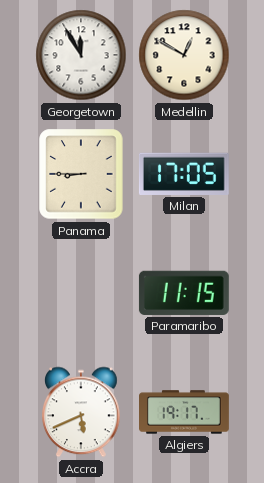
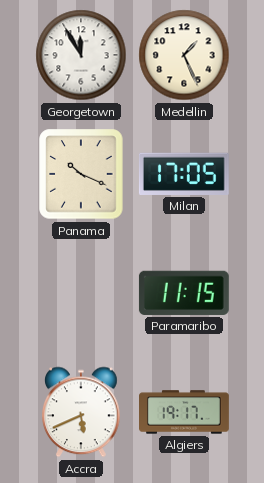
Medellin: 12:50 -> 1:26
Panama: 8:45 -> 10:19
